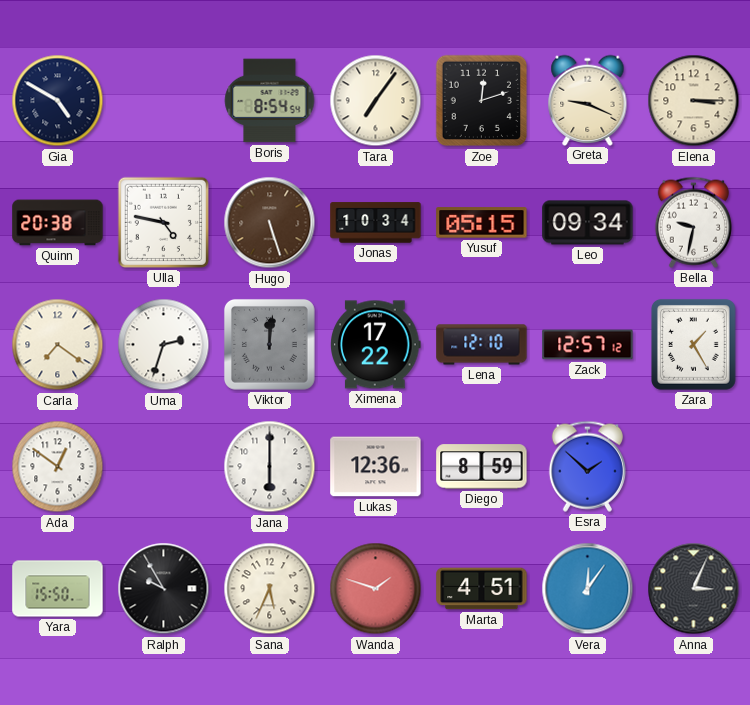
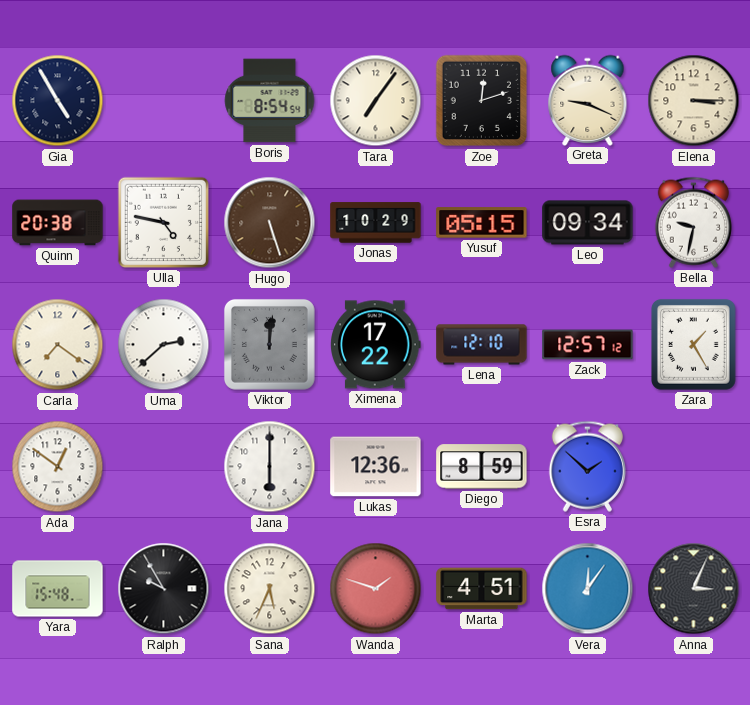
Gia: 4:50 -> 4:55
Jonas: 10:34 -> 10:29
Uma: 2:33 -> 2:38
Yara: 15:50 -> 15:48
